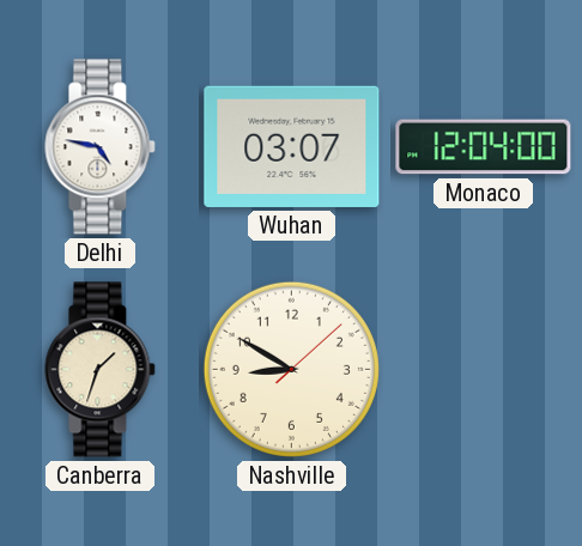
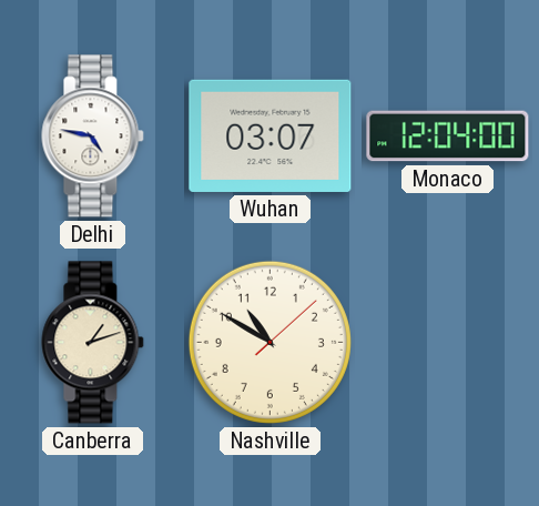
Canberra: 1:33 -> 1:12
Nashville: 8:50 -> 10:50
